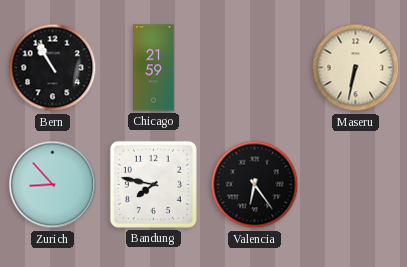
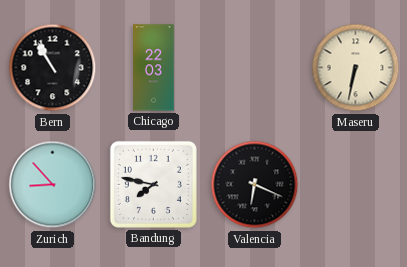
Chicago: 21:59 -> 22:03
Valencia: 6:24 -> 6:19
